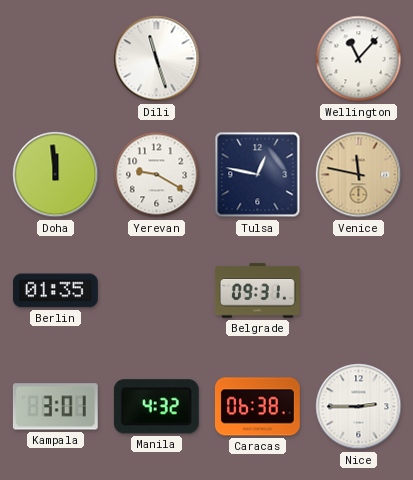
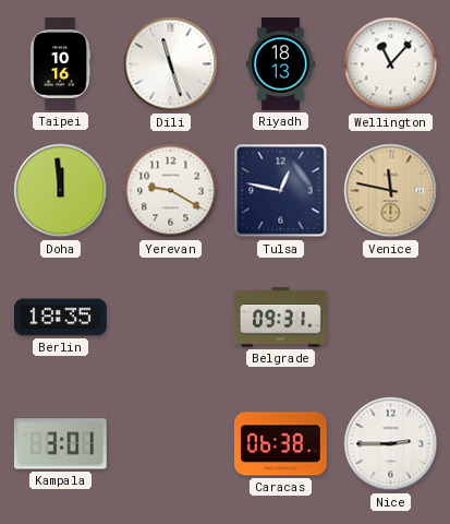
Taipei: none -> 10:16
Riyadh: none -> 18:13
Berlin: 01:35 -> 18:35
Manila: 4:32 -> none
